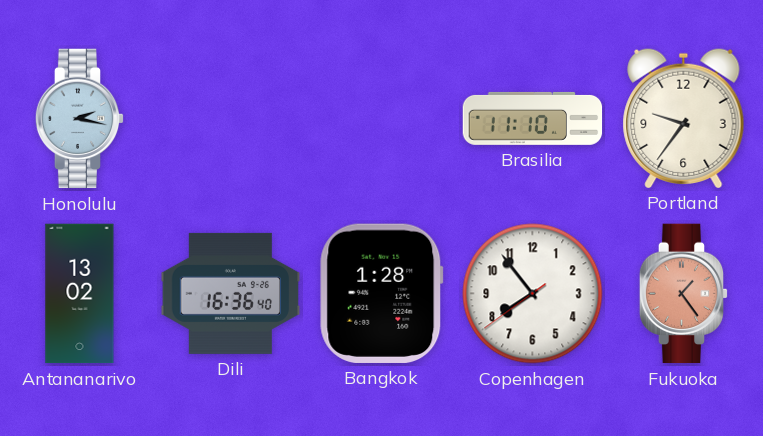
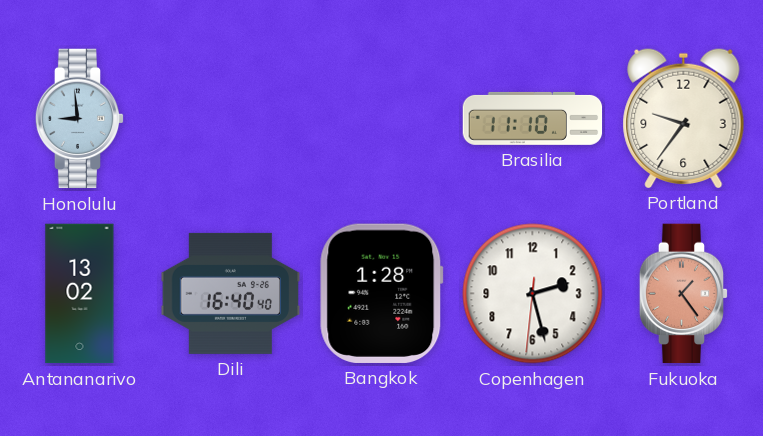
Honolulu: 2:17 -> 8:59
Dili: 16:36 -> 16:40
Copenhagen: 7:53 -> 2:27
